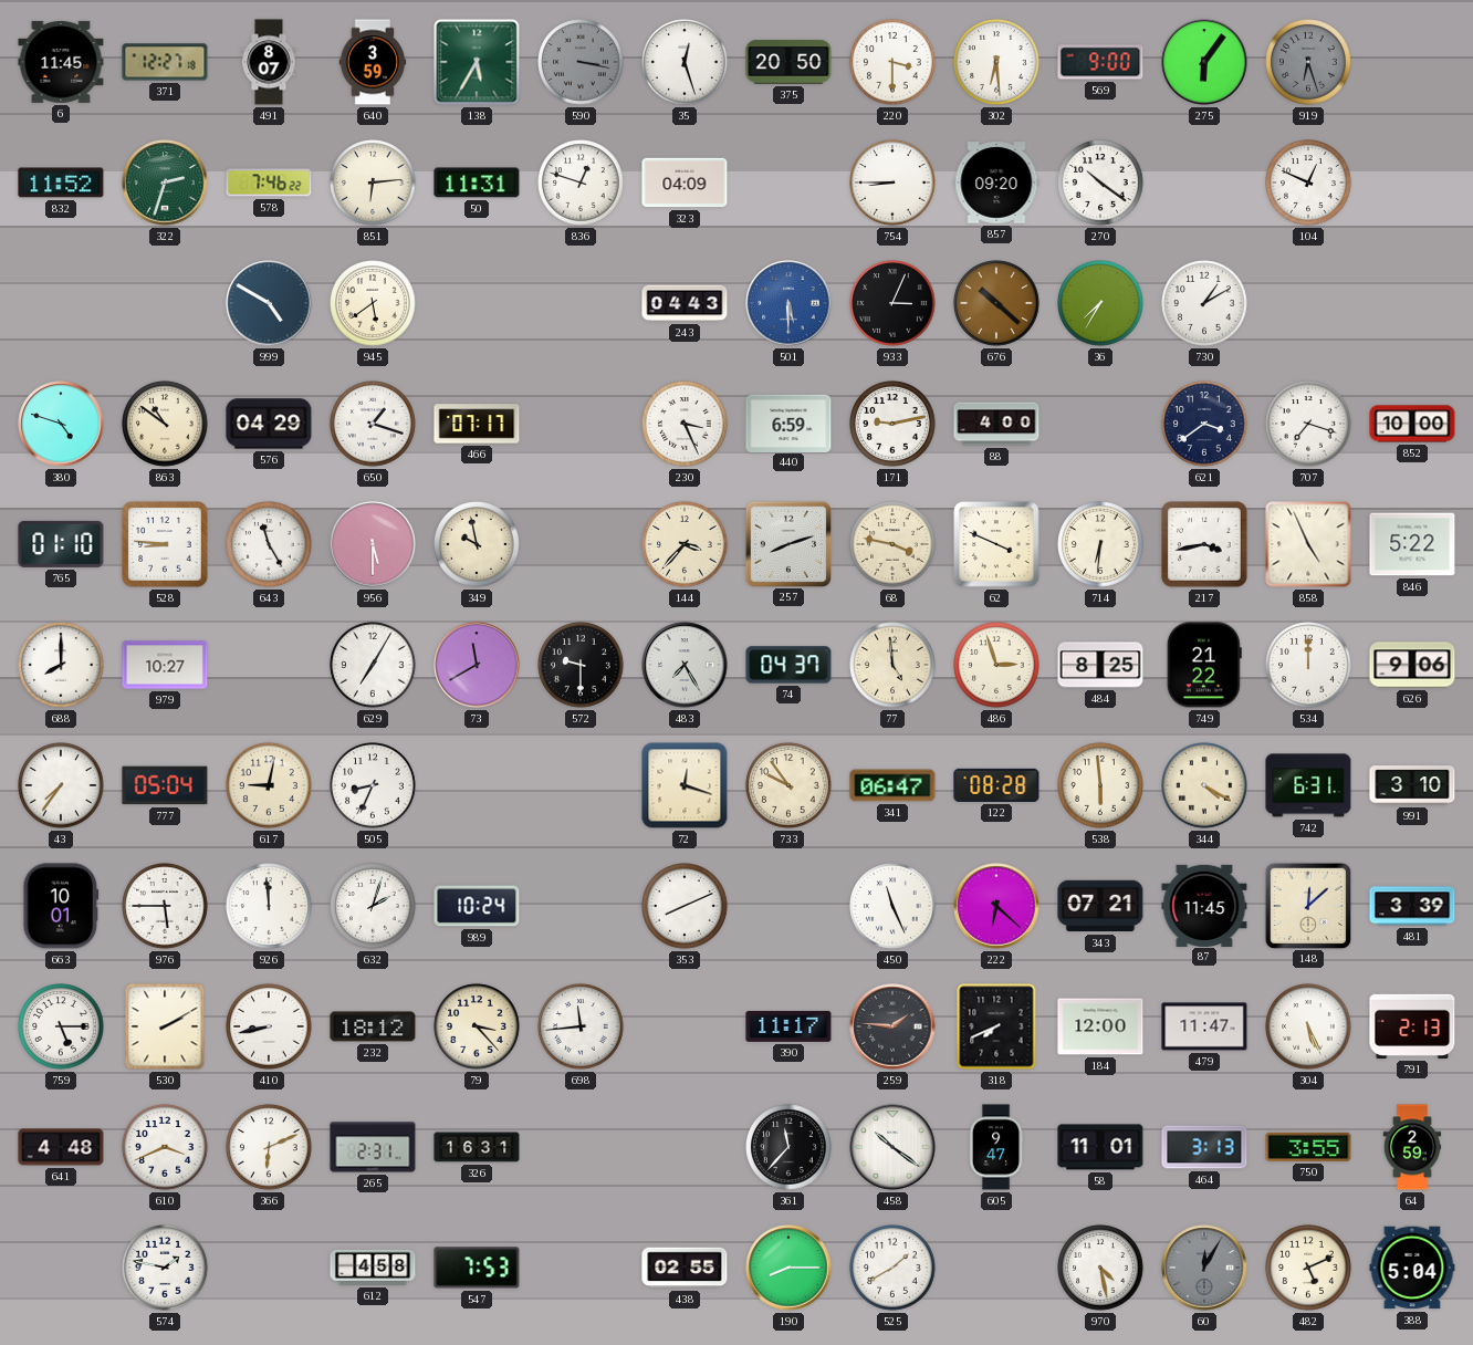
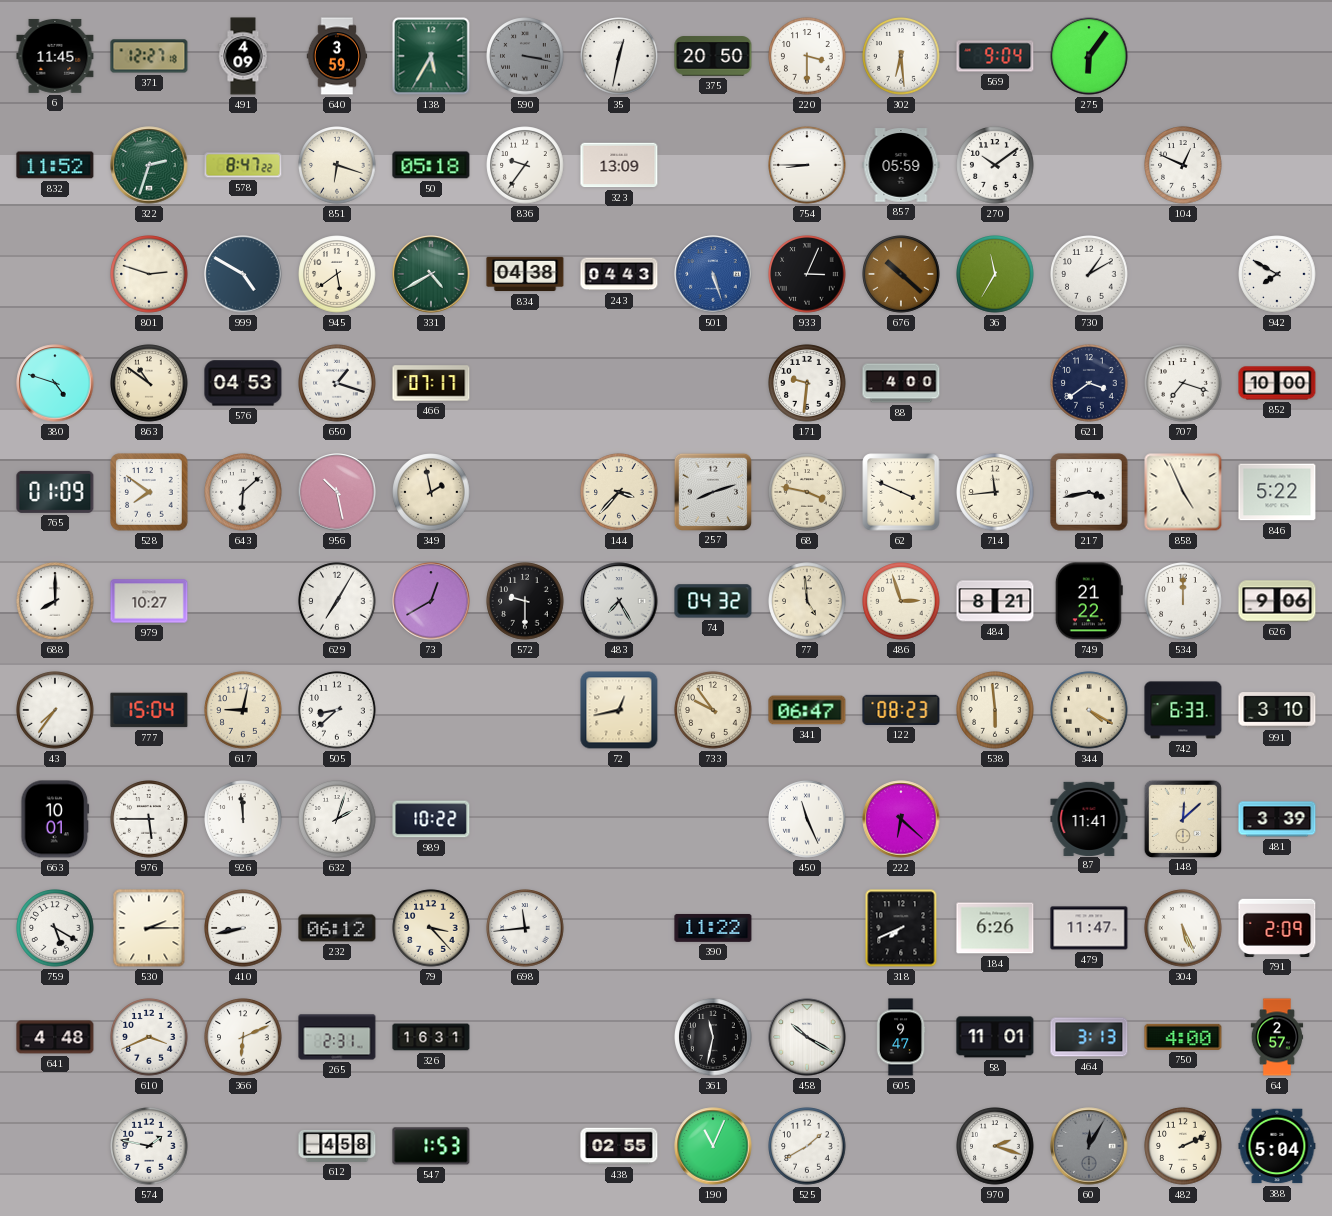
491: 8:07 -> 4:09
35: 12:27 -> 12:32
569: 9:00 -> 9:04
919: 6:27 -> none
578: 7:46 -> 8:47
851: 6:14 -> 6:18
50: 11:31 -> 05:18
836: 12:48 -> 9:36
323: 04:09 -> 13:09
857: 09:20 -> 05:59
270: 10:21 -> 10:09
801: none -> 2:48
331: none -> 4:40
834: none -> 04:38
501: 5:30 -> 5:27
36: 7:35 -> 11:35
942: none -> 7:50
576: 04:29 -> 04:53
230: 3:26 -> none
440: 6:59 -> none
171: 9:13 -> 9:31
765: 01:10 -> 01:09
528: 8:46 -> 7:51
643: 11:25 -> 6:08
956: 5:30 -> 10:28
349: 9:58 -> 1:58
714: 6:31 -> 11:44
73: 11:40 -> 12:40
74: 04:37 -> 04:32
484: 8:25 -> 8:21
777: 05:04 -> 15:04
505: 8:34 -> 8:38
72: 12:18 -> 12:43
122: 08:28 -> 08:23
742: 6:31 -> 6:33
989: 10:24 -> 10:22
353: 8:11 -> none
343: 07:21 -> none
87: 11:45 -> 11:41
759: 5:15 -> 5:20
530: 2:10 -> 2:15
232: 18:12 -> 06:12
390: 11:17 -> 11:22
259: 1:46 -> none
184: 12:00 -> 6:26
791: 2:13 -> 2:09
361: 11:37 -> 11:32
458: 10:21 -> 10:20
750: 3:55 -> 4:00
64: 2:59 -> 2:57
547: 7:53 -> 1:53
190: 8:15 -> 11:04
970: 4:28 -> 2:18
482: 5:11 -> 2:11
